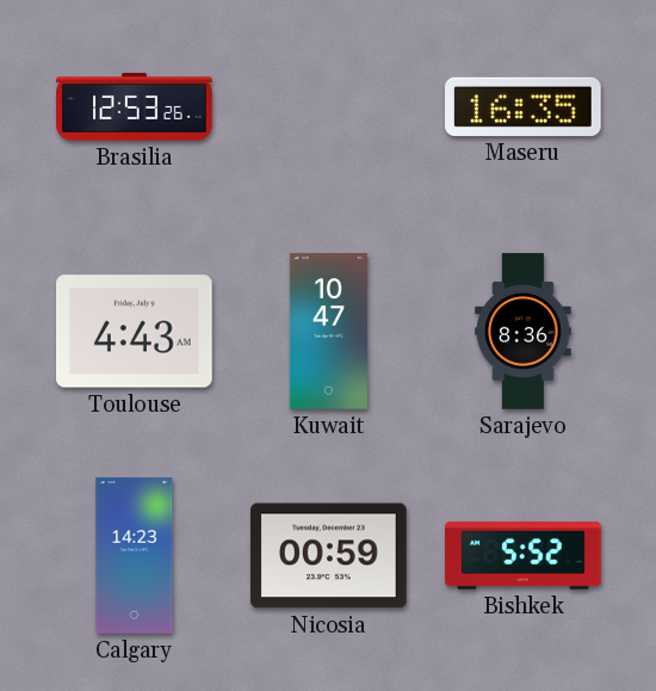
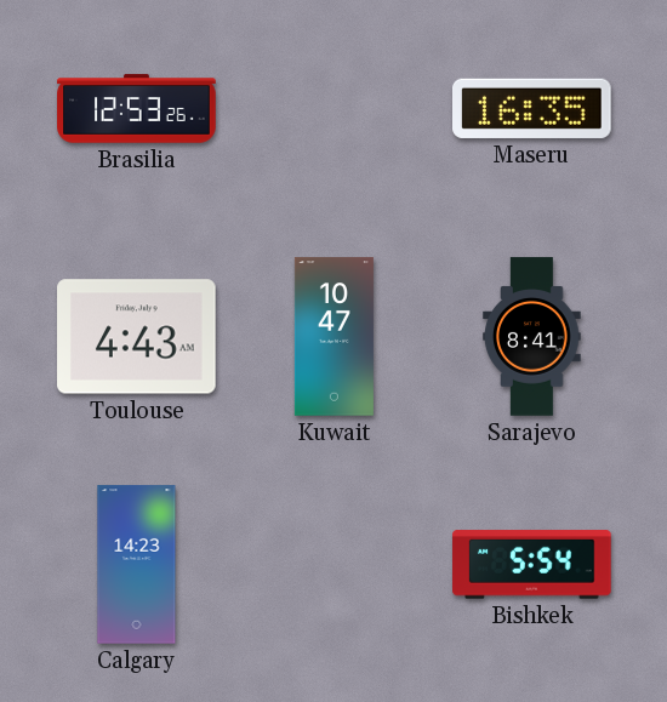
Sarajevo: 8:36 -> 8:41
Nicosia: 00:59 -> none
Bishkek: 5:52 -> 5:54
